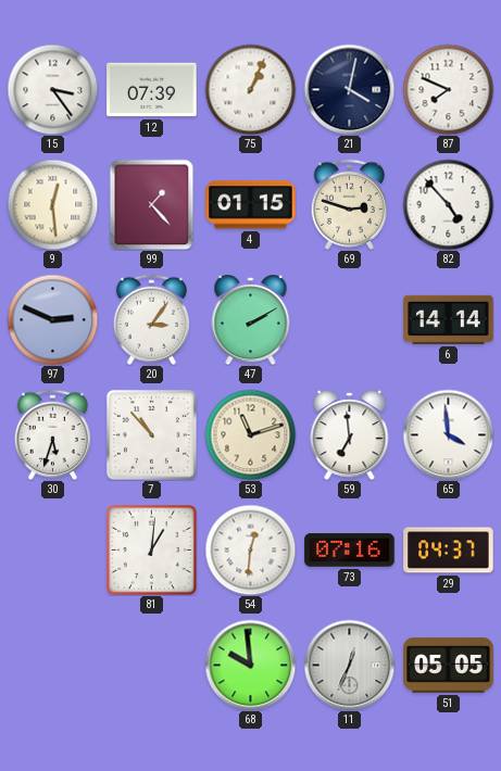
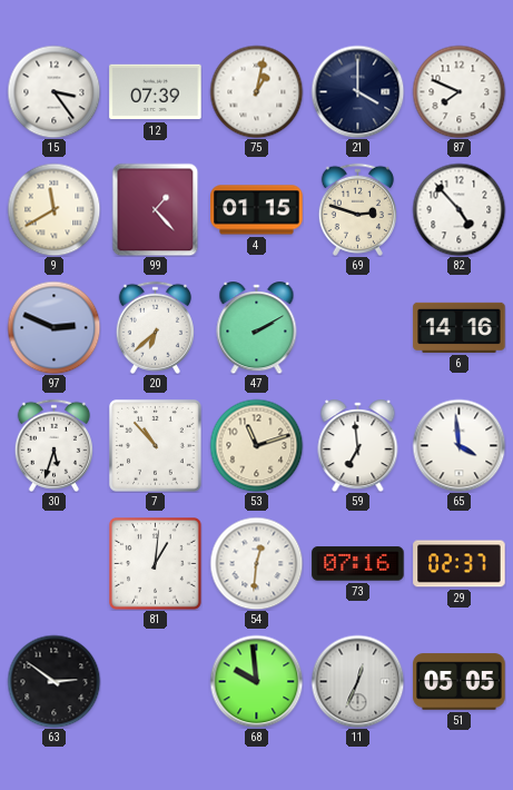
75: 1:04 -> 1:02
21: 4:02 -> 4:00
9: 12:29 -> 11:40
20: 3:06 -> 6:38
6: 14:14 -> 14:16
29: 04:37 -> 02:37
63: none -> 2:51
